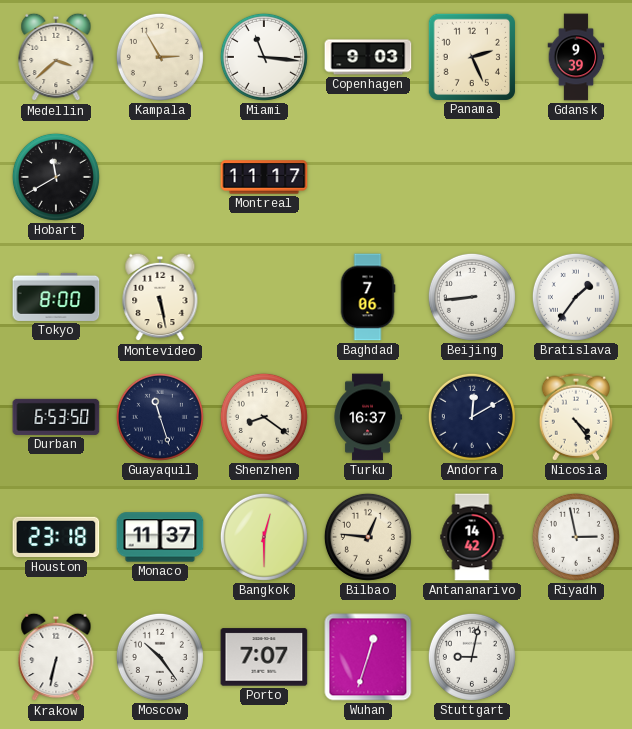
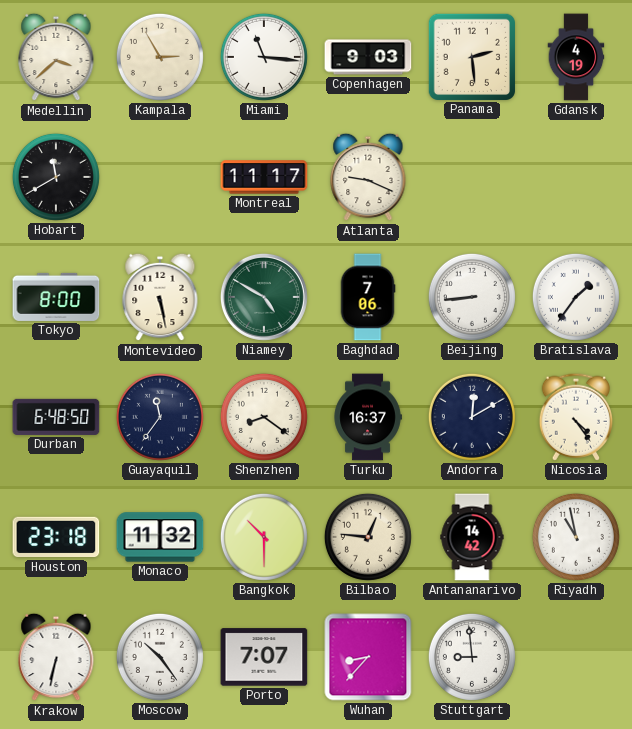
Panama: 2:26 -> 2:29
Gdansk: 9:39 -> 4:19
Atlanta: none -> 9:19
Niamey: none -> 4:50
Durban: 6:53 -> 6:48
Guayaquil: 11:27 -> 11:36
Monaco: 11:37 -> 11:32
Bangkok: 12:30 -> 10:30
Riyadh: 2:58 -> 10:58
Wuhan: 12:33 -> 8:37
Stuttgart: 9:02 -> 8:59
